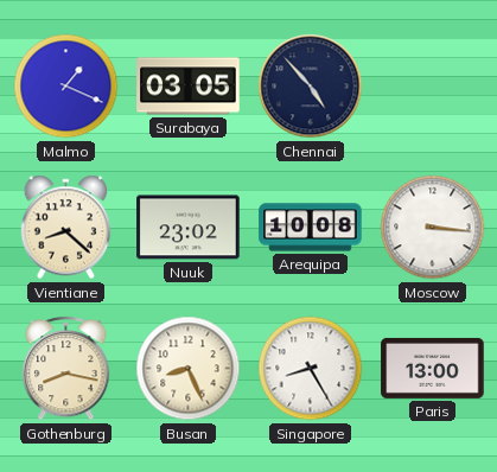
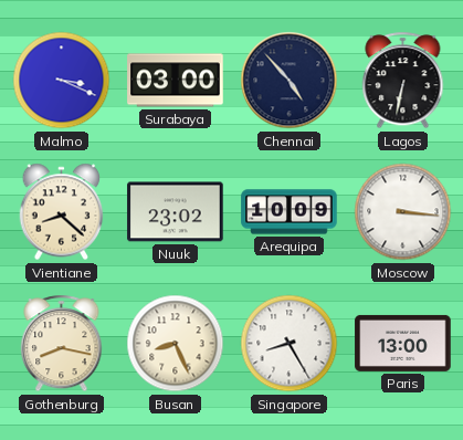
Malmo: 1:19 -> 3:19
Surabaya: 03:05 -> 03:00
Lagos: none -> 6:32
Arequipa: 10:08 -> 10:09
